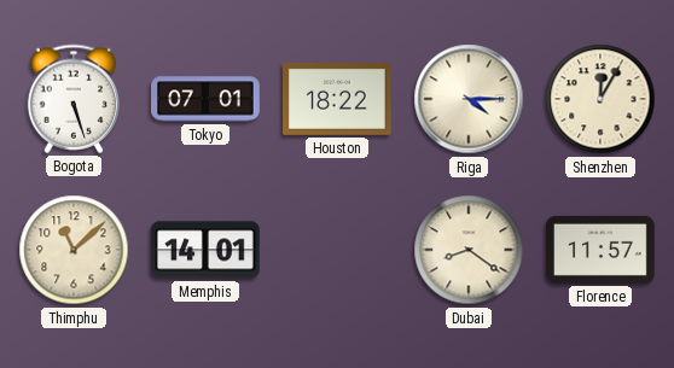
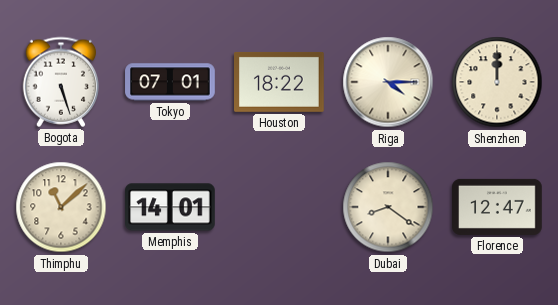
Shenzhen: 12:05 -> 12:00
Florence: 11:57 -> 12:47
